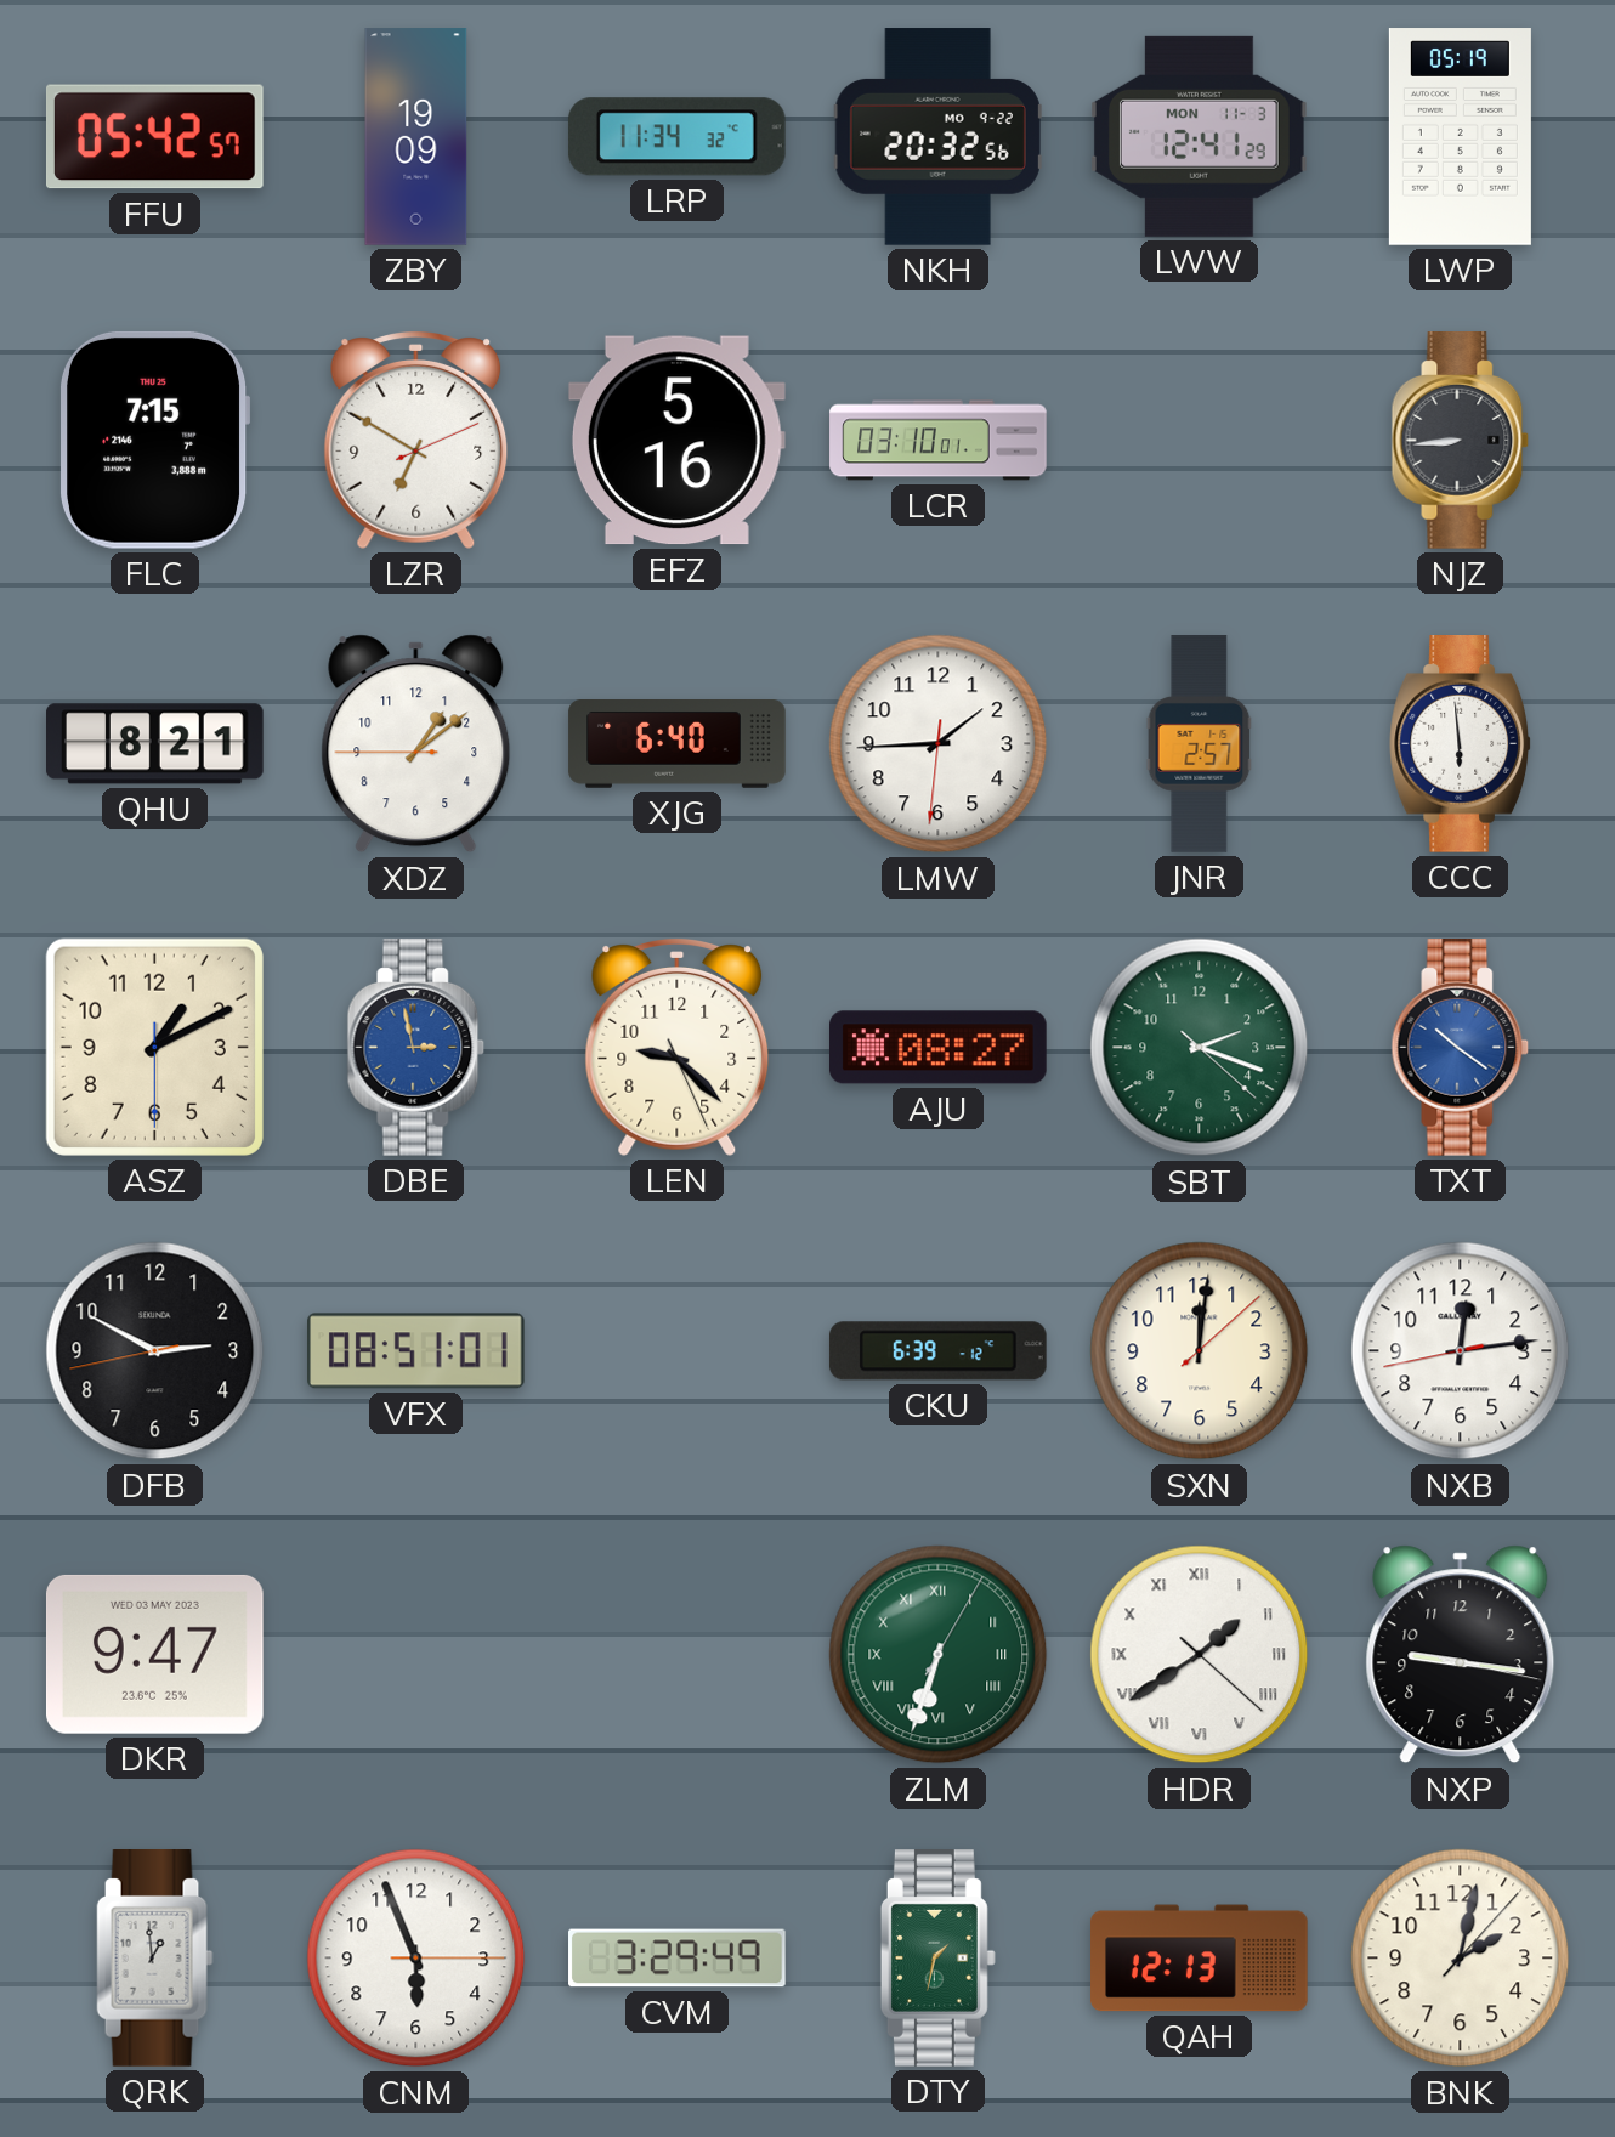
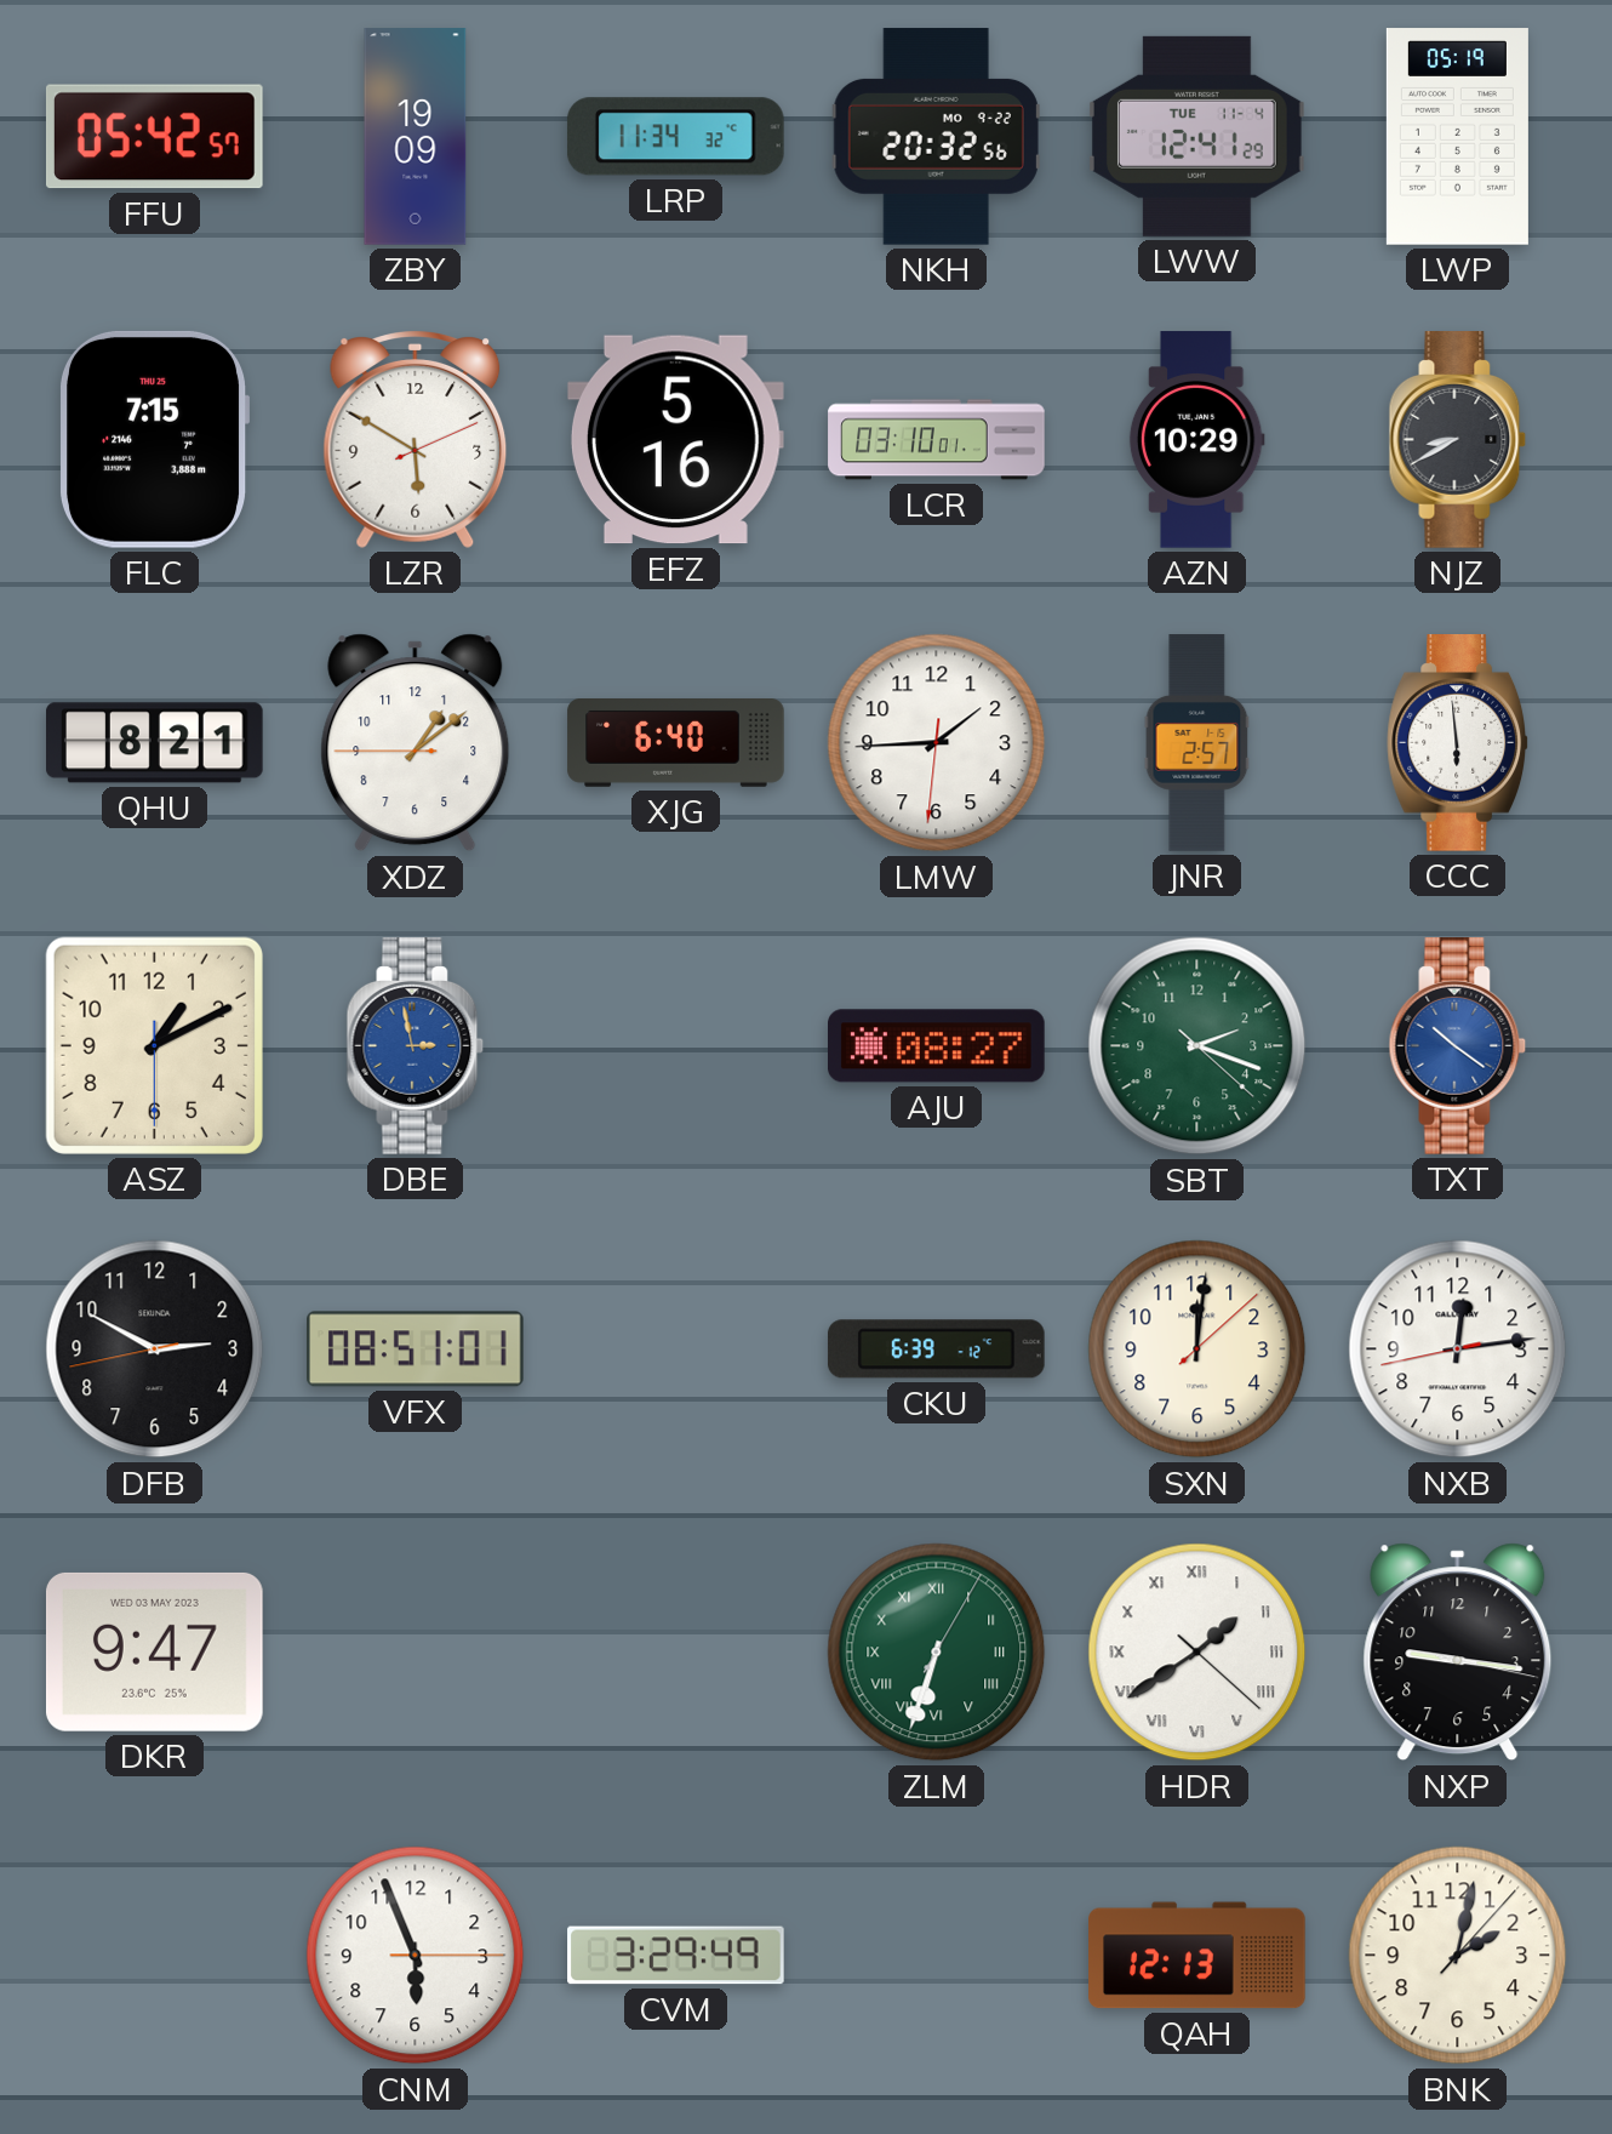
LWW date: MON 11-3 -> TUE 11-4
LZR: 6:50 -> 5:50
AZN: none -> 10:29
NJZ: 8:44 -> 8:40
LEN: 9:22 -> none
QRK: 12:59 -> none
DTY: 1:32 -> none
